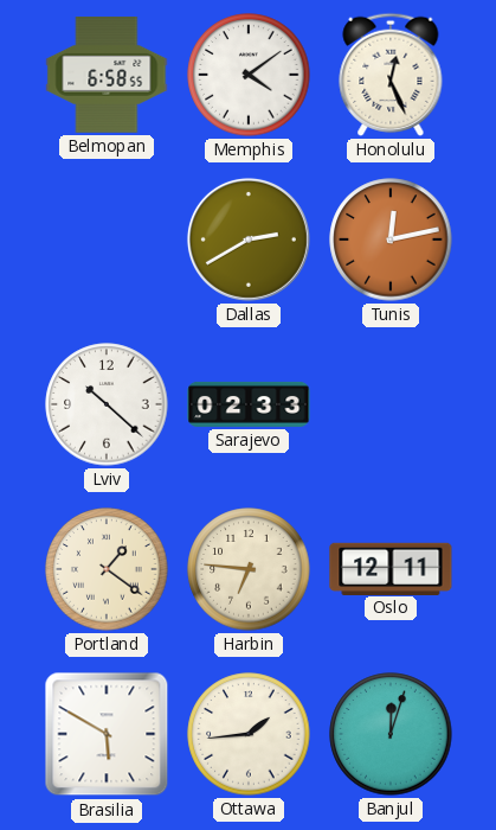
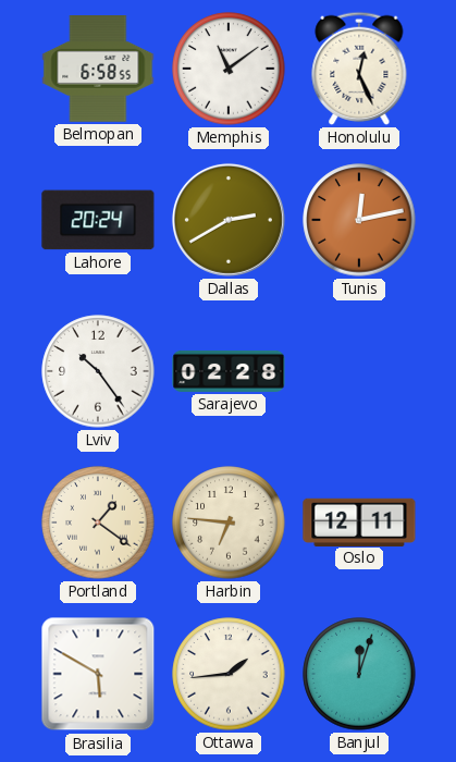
Memphis: 4:09 -> 11:09
Lahore: none -> 20:24
Lviv: 10:22 -> 10:24
Sarajevo: 02:33 -> 02:28
